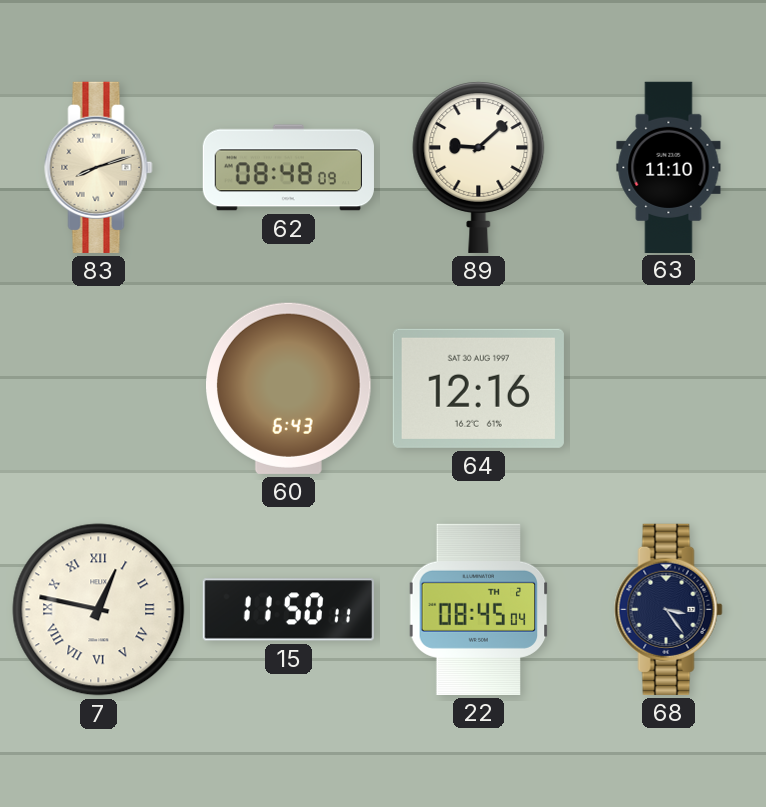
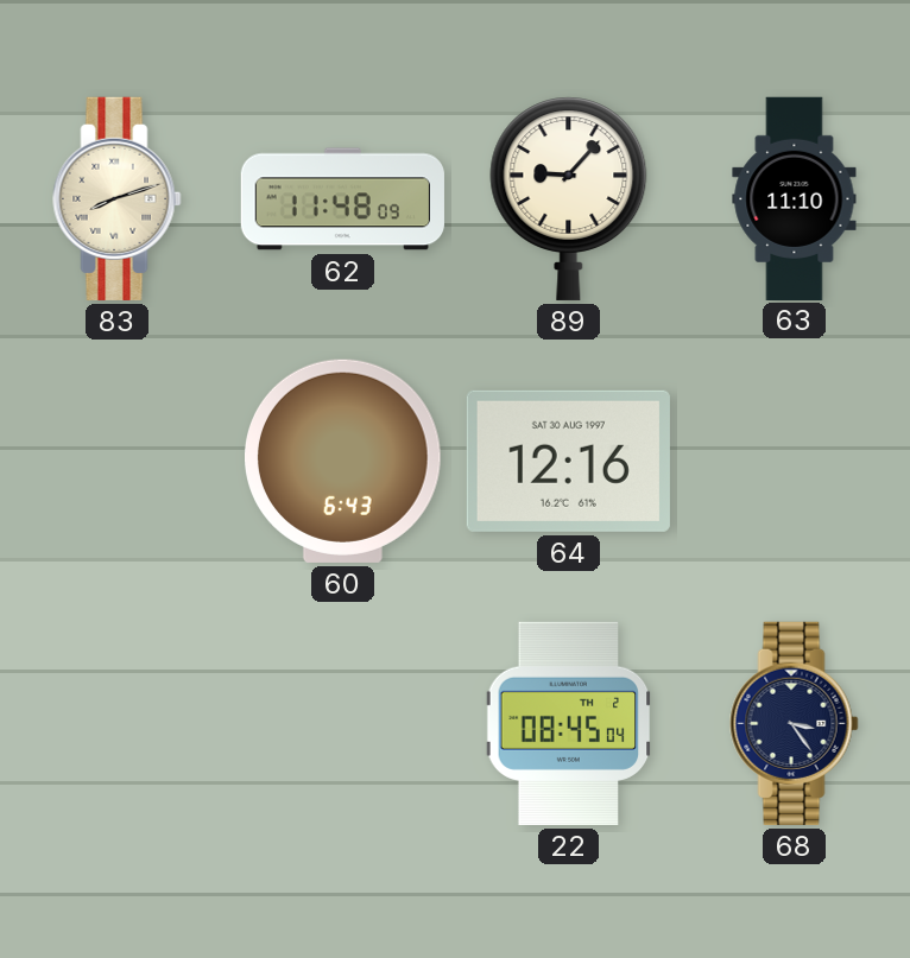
62: 08:48 -> 11:48
89: 9:08 -> 9:07
7: 12:47 -> none
15: 11:50 -> none
